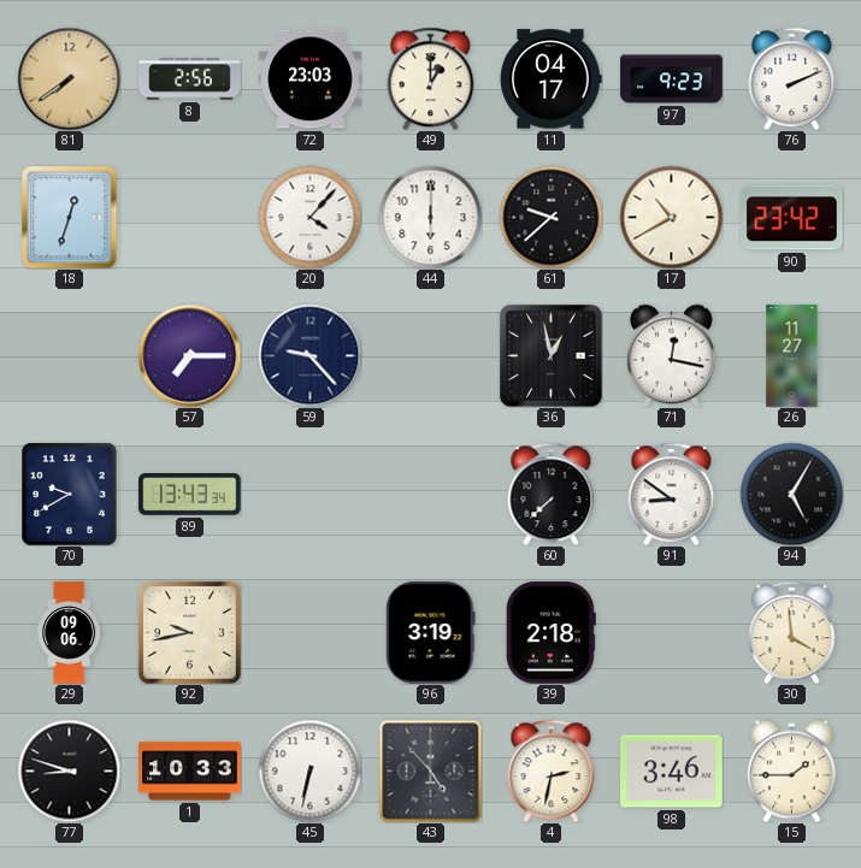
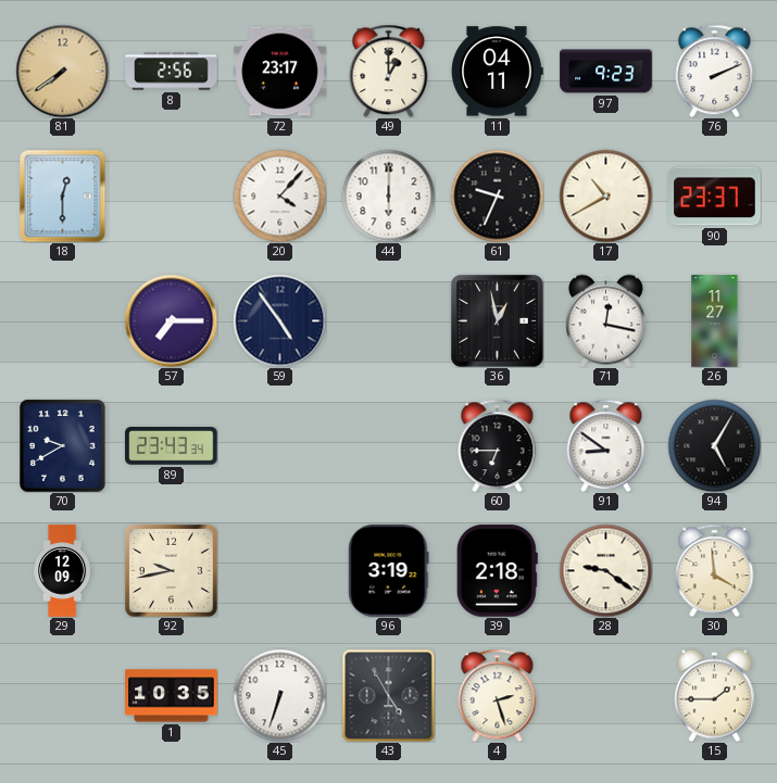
72: 23:03 -> 23:17
11: 04:17 -> 04:11
18: 12:33 -> 12:30
61: 9:38 -> 9:34
90: 23:42 -> 23:37
59: 9:23 -> 4:54
89: 13:43 -> 23:43
60: 7:38 -> 6:45
29: 09:06 -> 12:09
28: none -> 9:21
77: 8:48 -> none
1: 10:33 -> 10:35
45: 6:32 -> 6:33
43: 4:53 -> 4:55
4: 2:32 -> 2:27
98: 3:46 -> none
